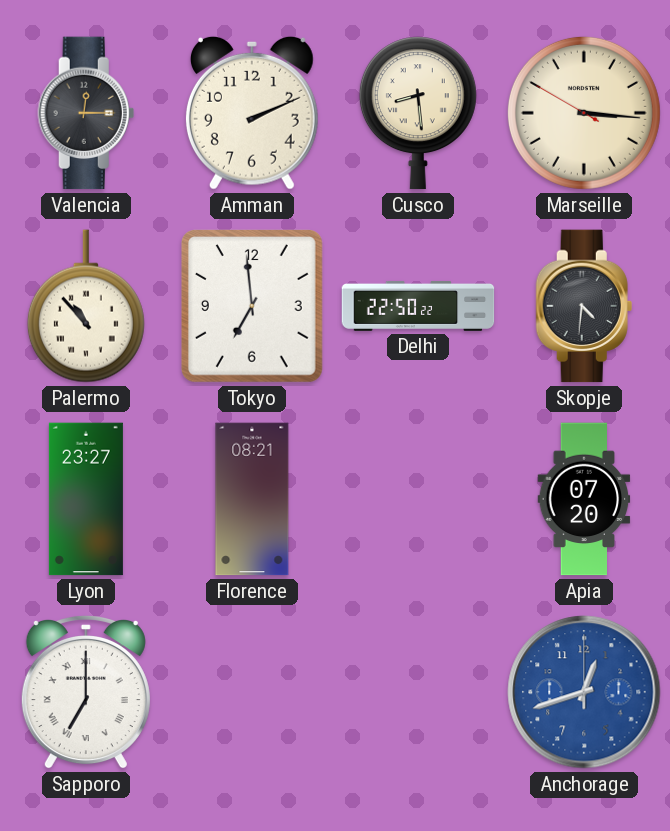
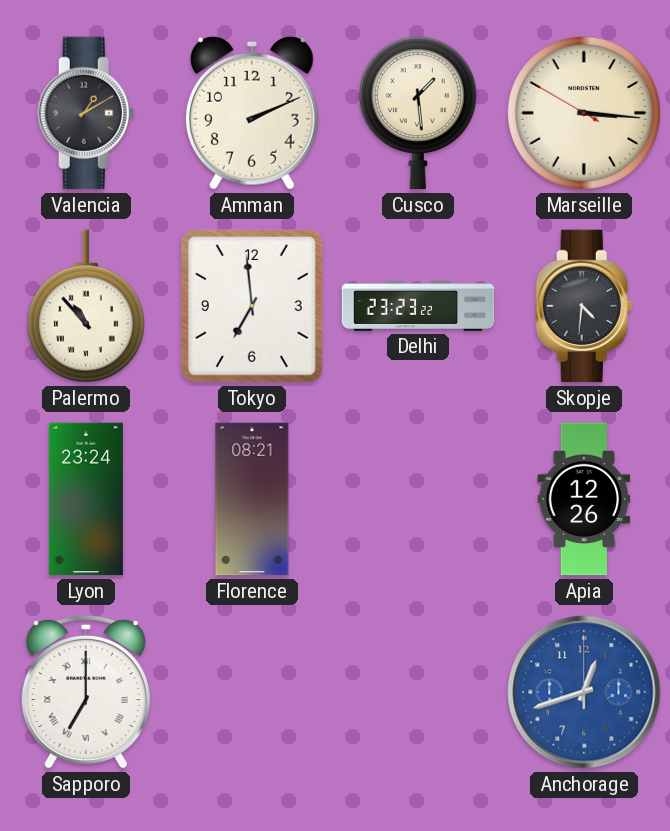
Valencia: 12:15 -> 1:10
Cusco: 8:29 -> 1:29
Delhi: 22:50 -> 23:23
Lyon: 23:27 -> 23:24
Apia: 07:20 -> 12:26
